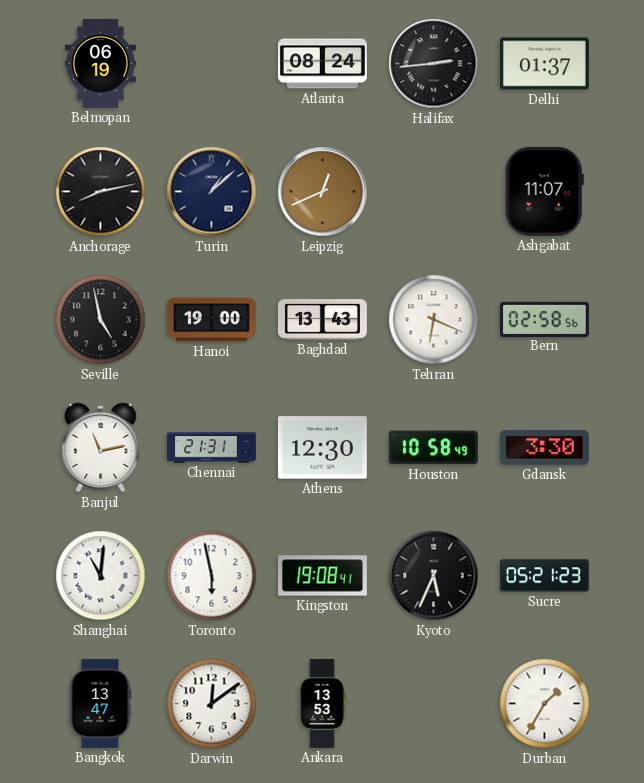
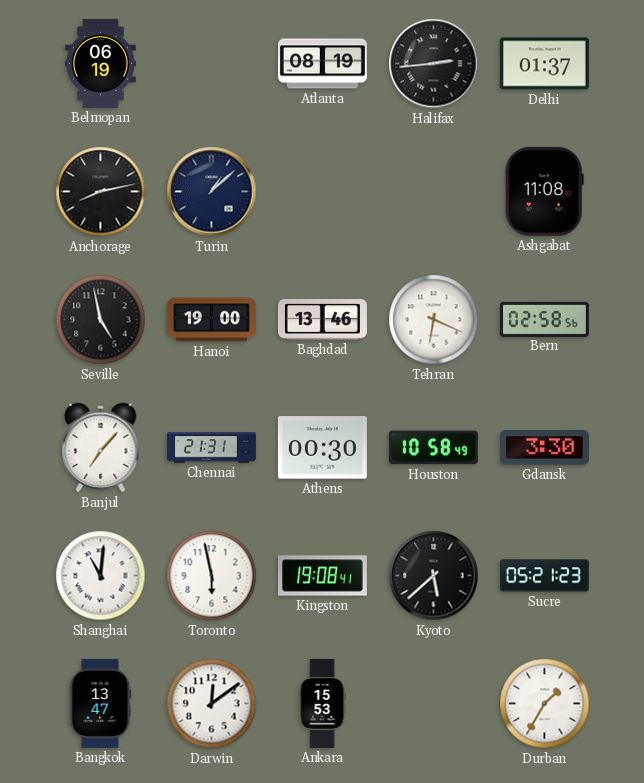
Atlanta: 08:24 -> 08:19
Leipzig: 12:41 -> none
Ashgabat: 11:07 -> 11:08
Baghdad: 13:43 -> 13:46
Banjul: 11:13 -> 7:07
Athens: 12:30 -> 00:30
Kyoto: 5:34 -> 5:38
Ankara: 13:53 -> 15:53
